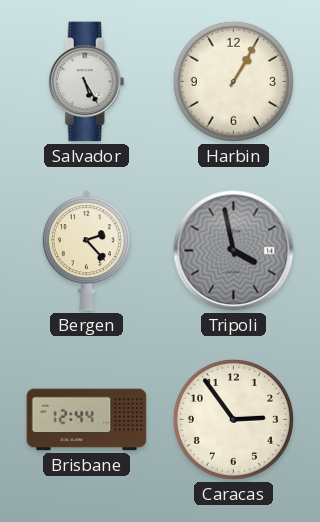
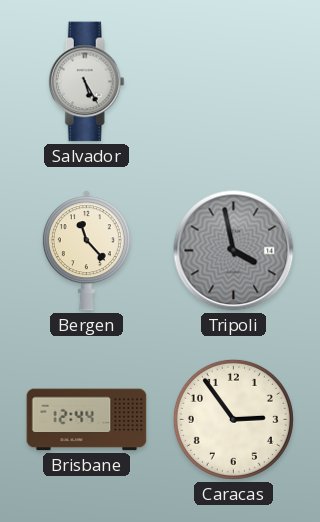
Harbin: 1:05 -> none
Bergen: 2:23 -> 11:23
